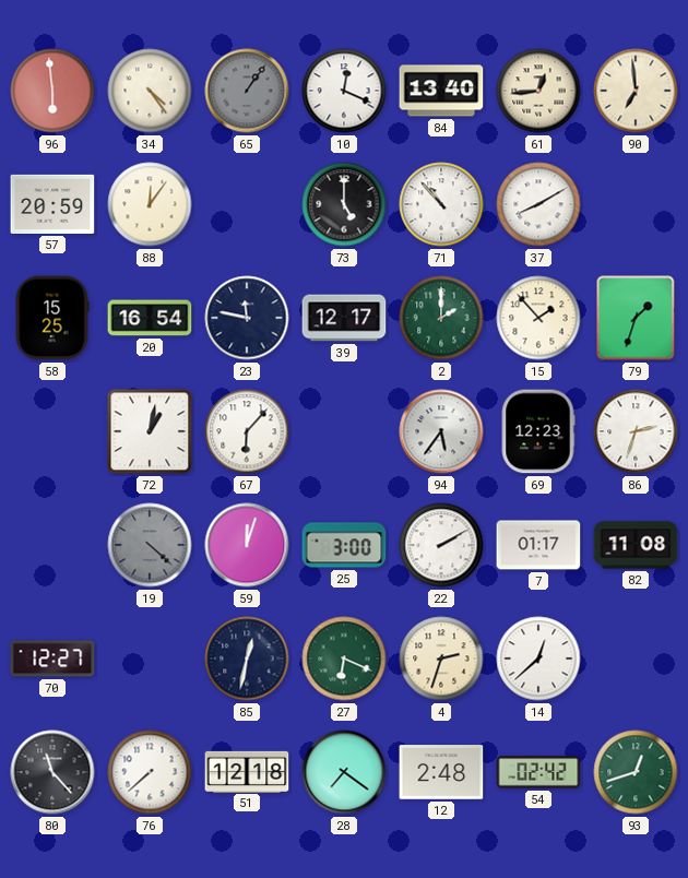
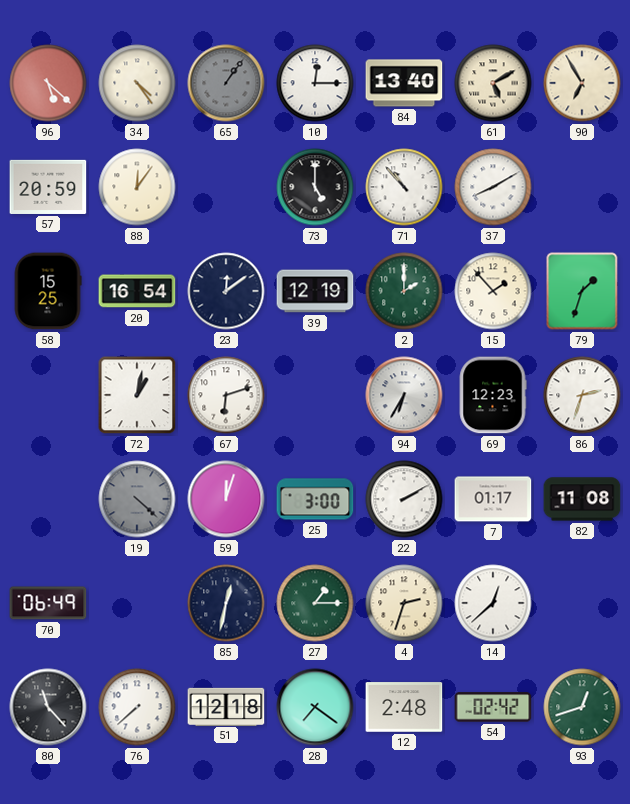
96: 5:59 -> 5:22
10: 12:19 -> 12:15
61: 12:44 -> 5:10
90: 6:59 -> 6:55
23: 11:47 -> 12:09
39: 12:17 -> 12:19
67: 6:07 -> 6:12
94: 5:36 -> 6:35
70: 12:27 -> 06:49
27: 6:19 -> 1:15
